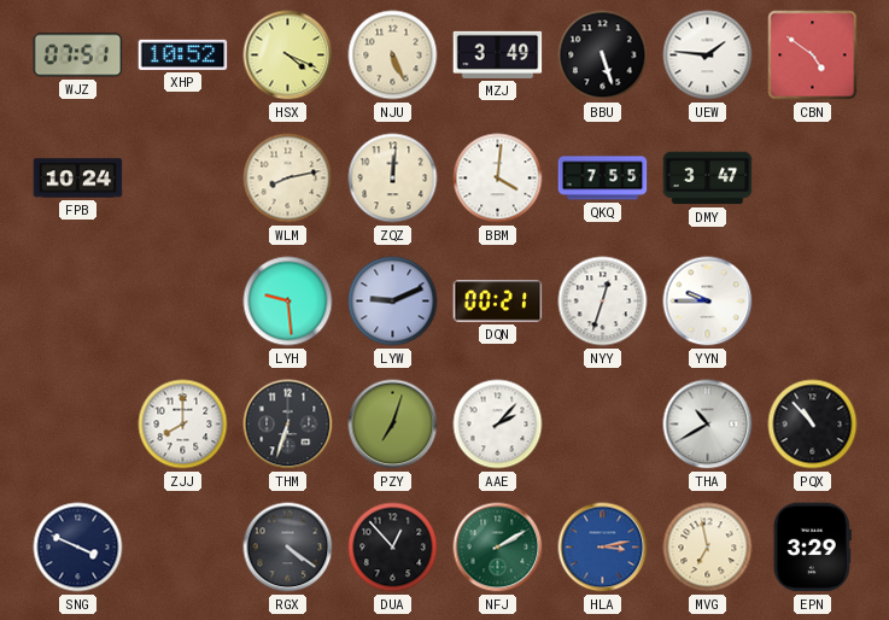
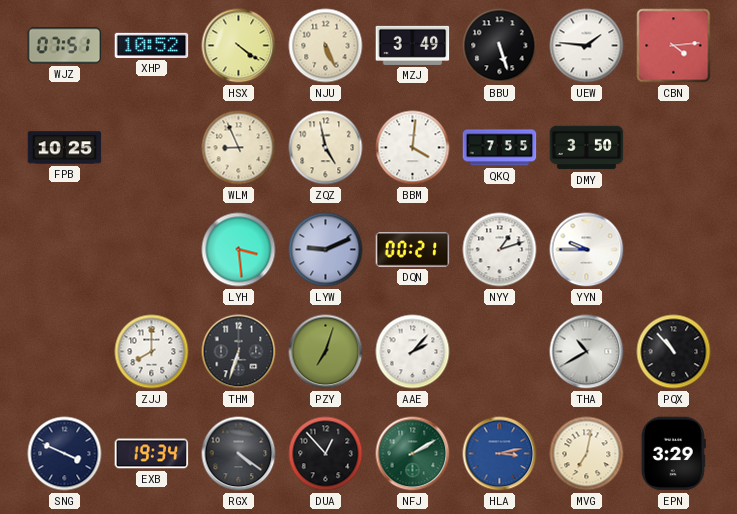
HSX: 4:19 -> 4:21
CBN: 4:51 -> 4:14
FPB: 10:24 -> 10:25
WLM: 8:13 -> 8:56
ZQZ: 12:01 -> 4:58
DMY: 3:47 -> 3:50
LYH: 9:29 -> 3:29
NYY: 12:33 -> 1:12
EXB: none -> 19:34
MVG: 6:58 -> 7:02
